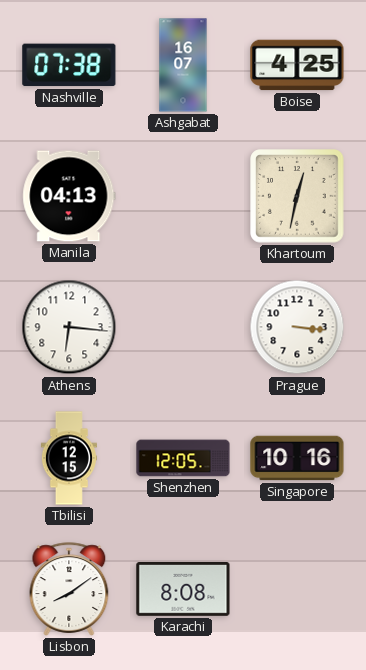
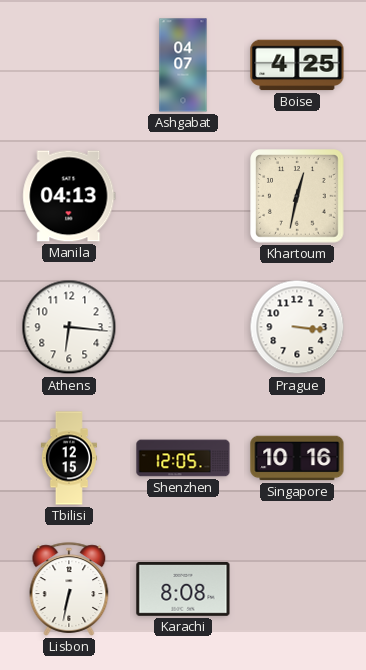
Nashville: 07:38 -> none
Ashgabat: 16:07 -> 04:07
Lisbon: 8:09 -> 6:32
